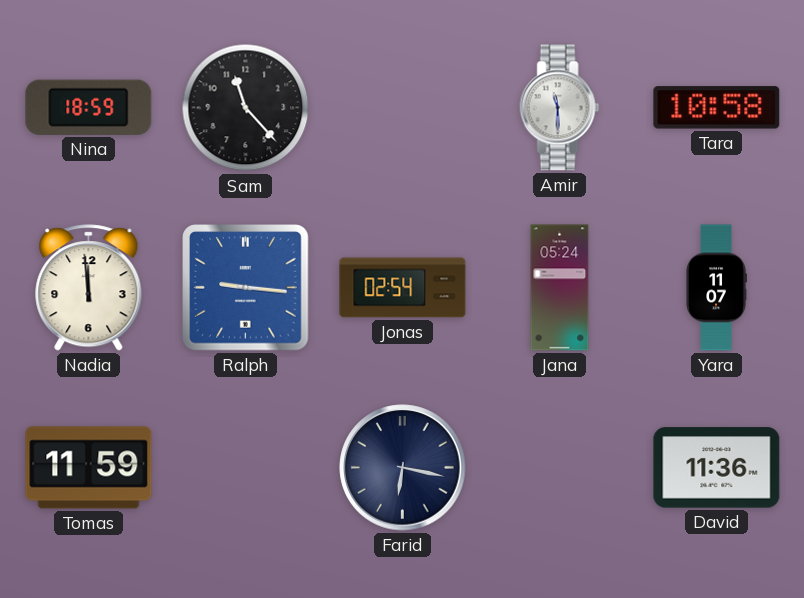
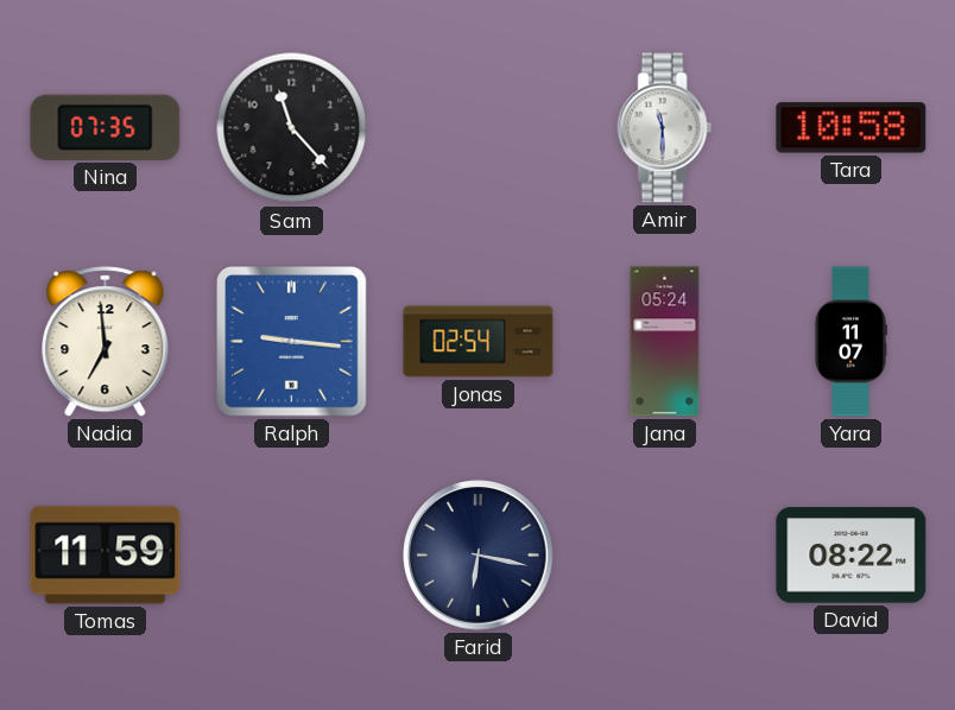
Nina: 18:59 -> 07:35
Nadia: 11:59 -> 6:59
David: 11:36 -> 08:22
